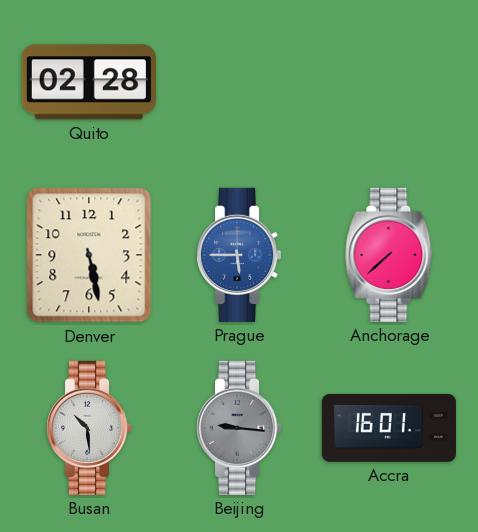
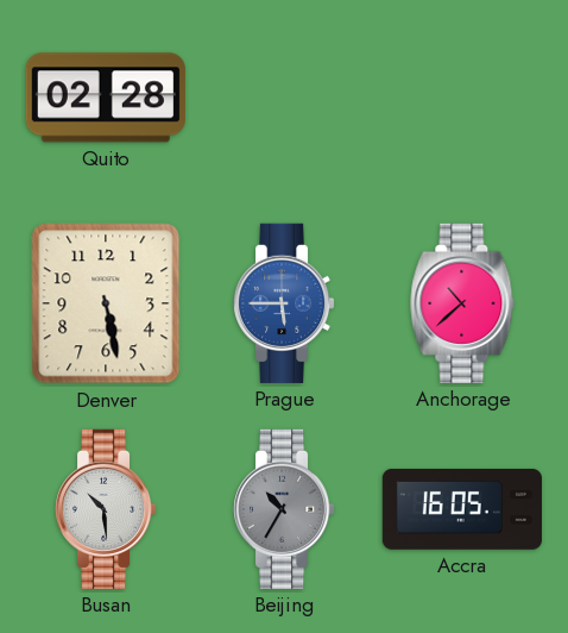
Anchorage: 7:38 -> 10:38
Beijing: 9:16 -> 10:35
Accra: 16:01 -> 16:05
